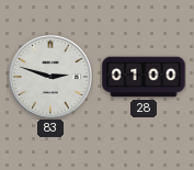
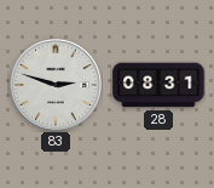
28: 01:00 -> 08:31
